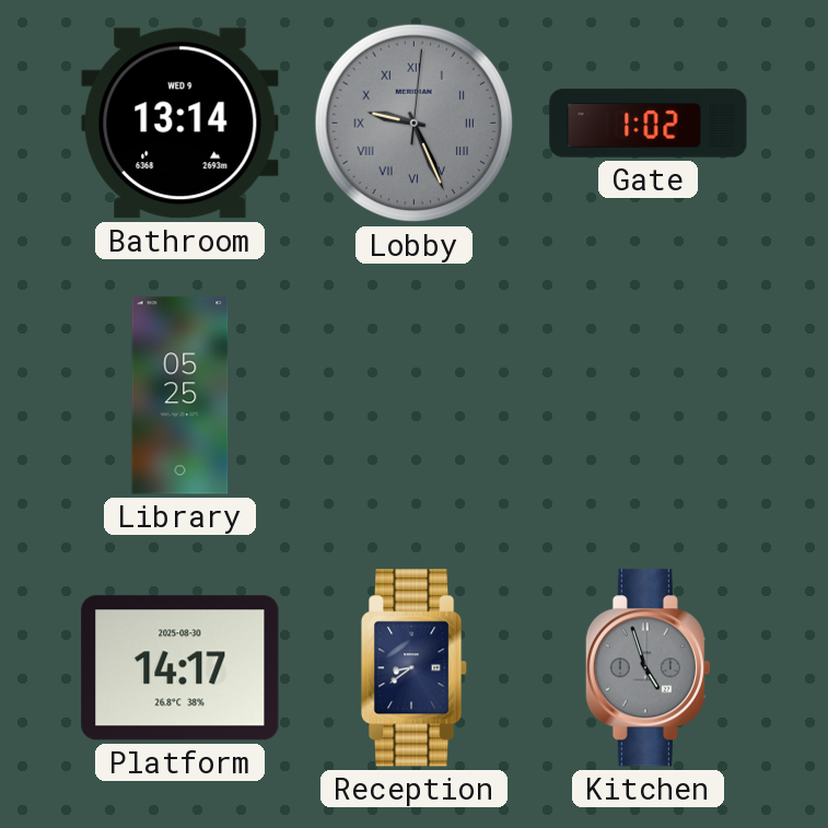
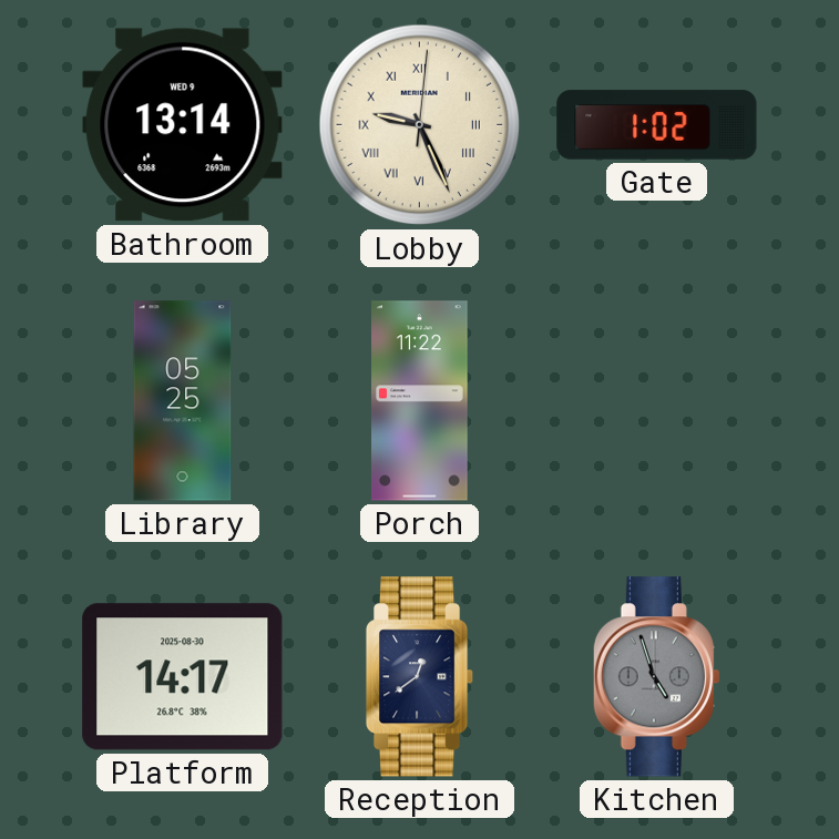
Lobby dial: grey -> cream
Porch: none -> 11:22
Reception: 8:39 -> 12:39
